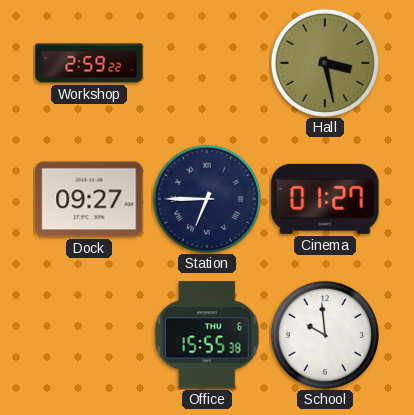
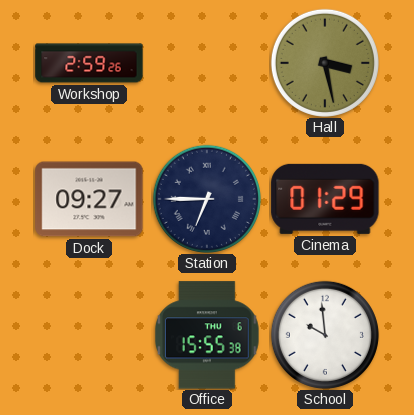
Workshop: 2:59:22 -> 2:59:26
Cinema: 01:27 -> 01:29
